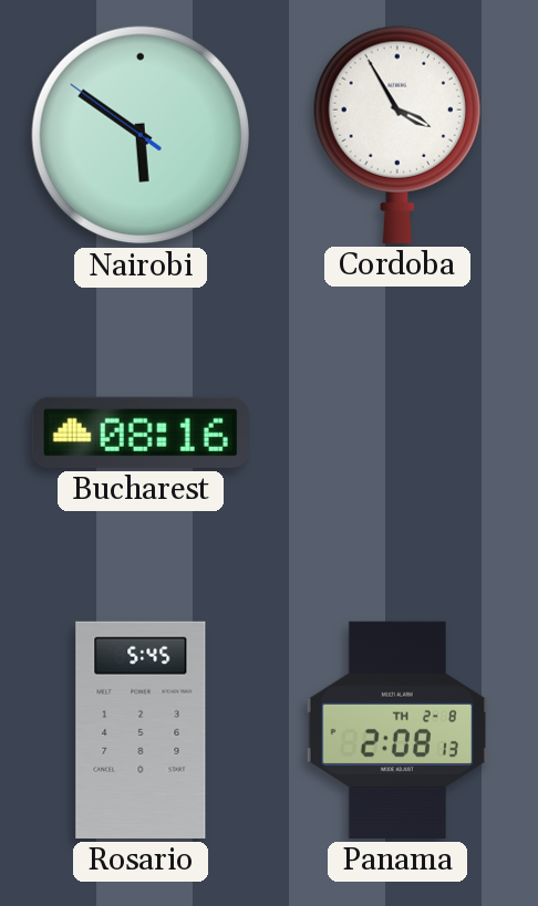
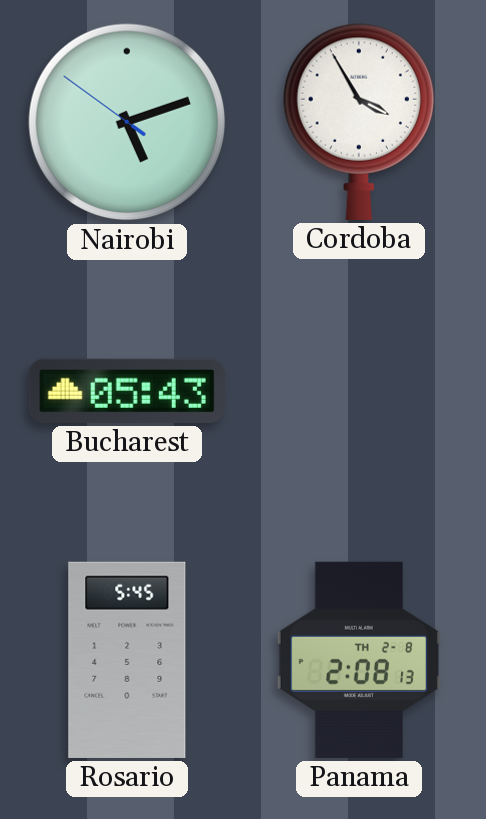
Nairobi: 5:50 -> 5:11
Bucharest: 08:16 -> 05:43
